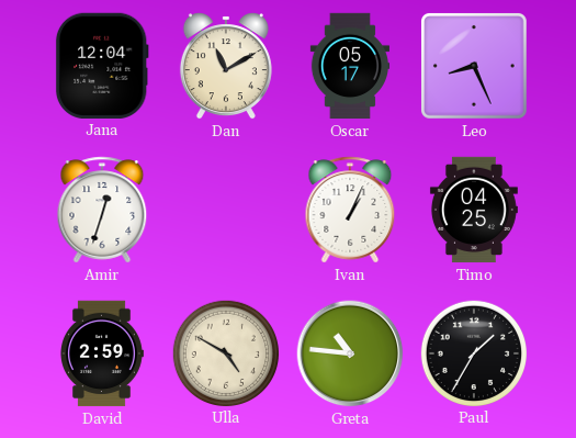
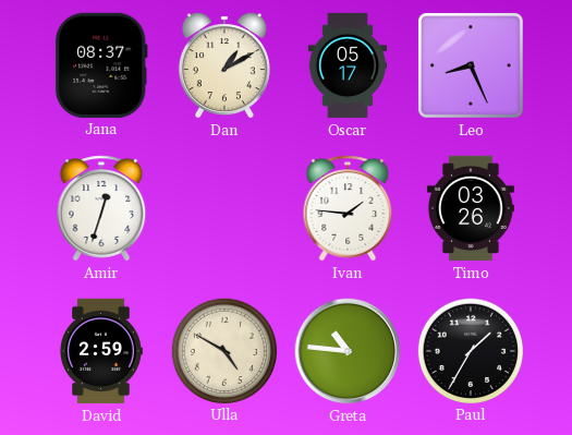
Jana: 12:04 -> 08:37
Dan: 11:10 -> 1:10
Ivan: 1:04 -> 1:46
Timo: 04:25 -> 03:26
